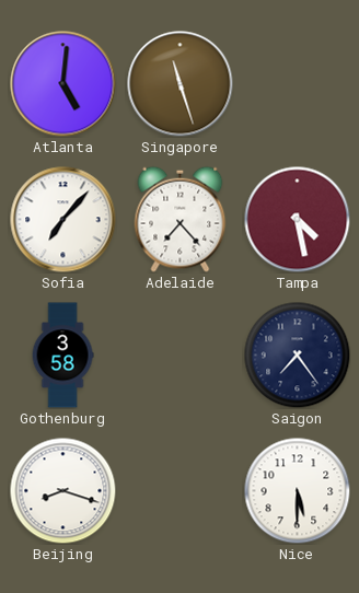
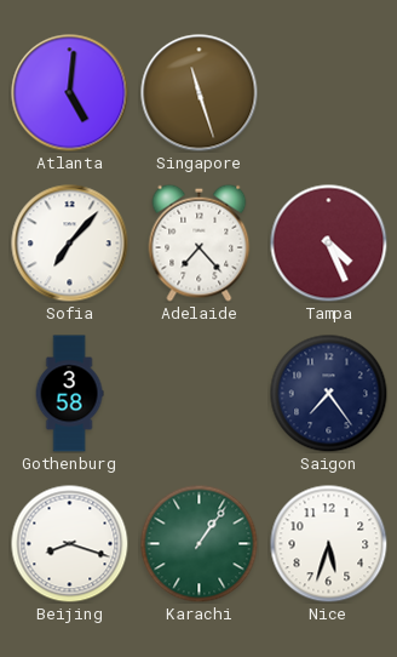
Tampa: 4:28 -> 4:26
Karachi: none -> 1:06
Nice: 5:30 -> 5:33
